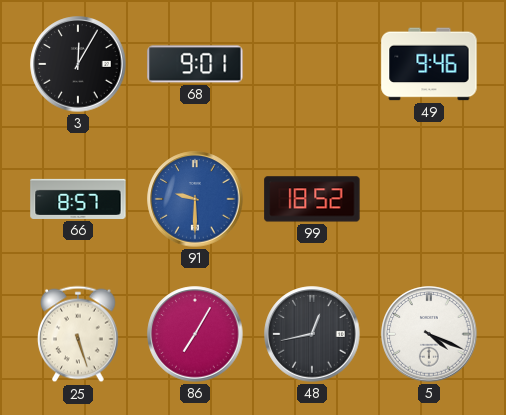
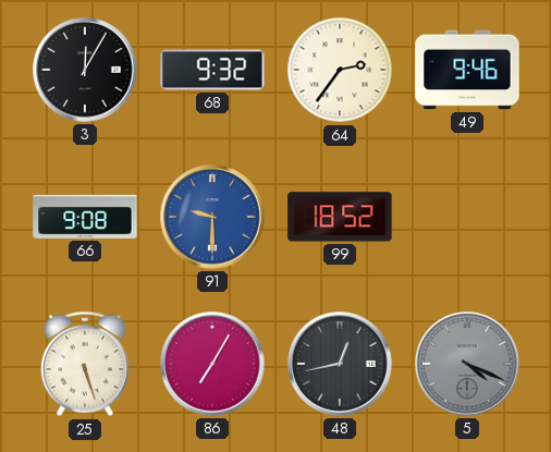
68: 9:01 -> 9:32
64: none -> 2:36
66: 8:57 -> 9:08
5 dial: white -> grey
